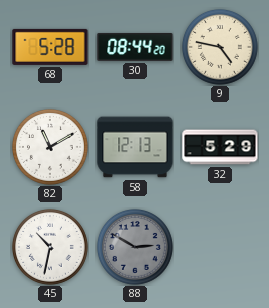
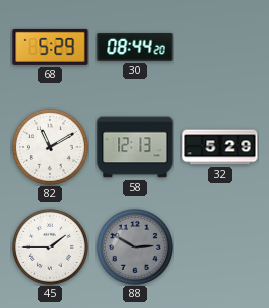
68: 5:28 -> 5:29
9: 4:47 -> none
45: 10:32 -> 1:45
